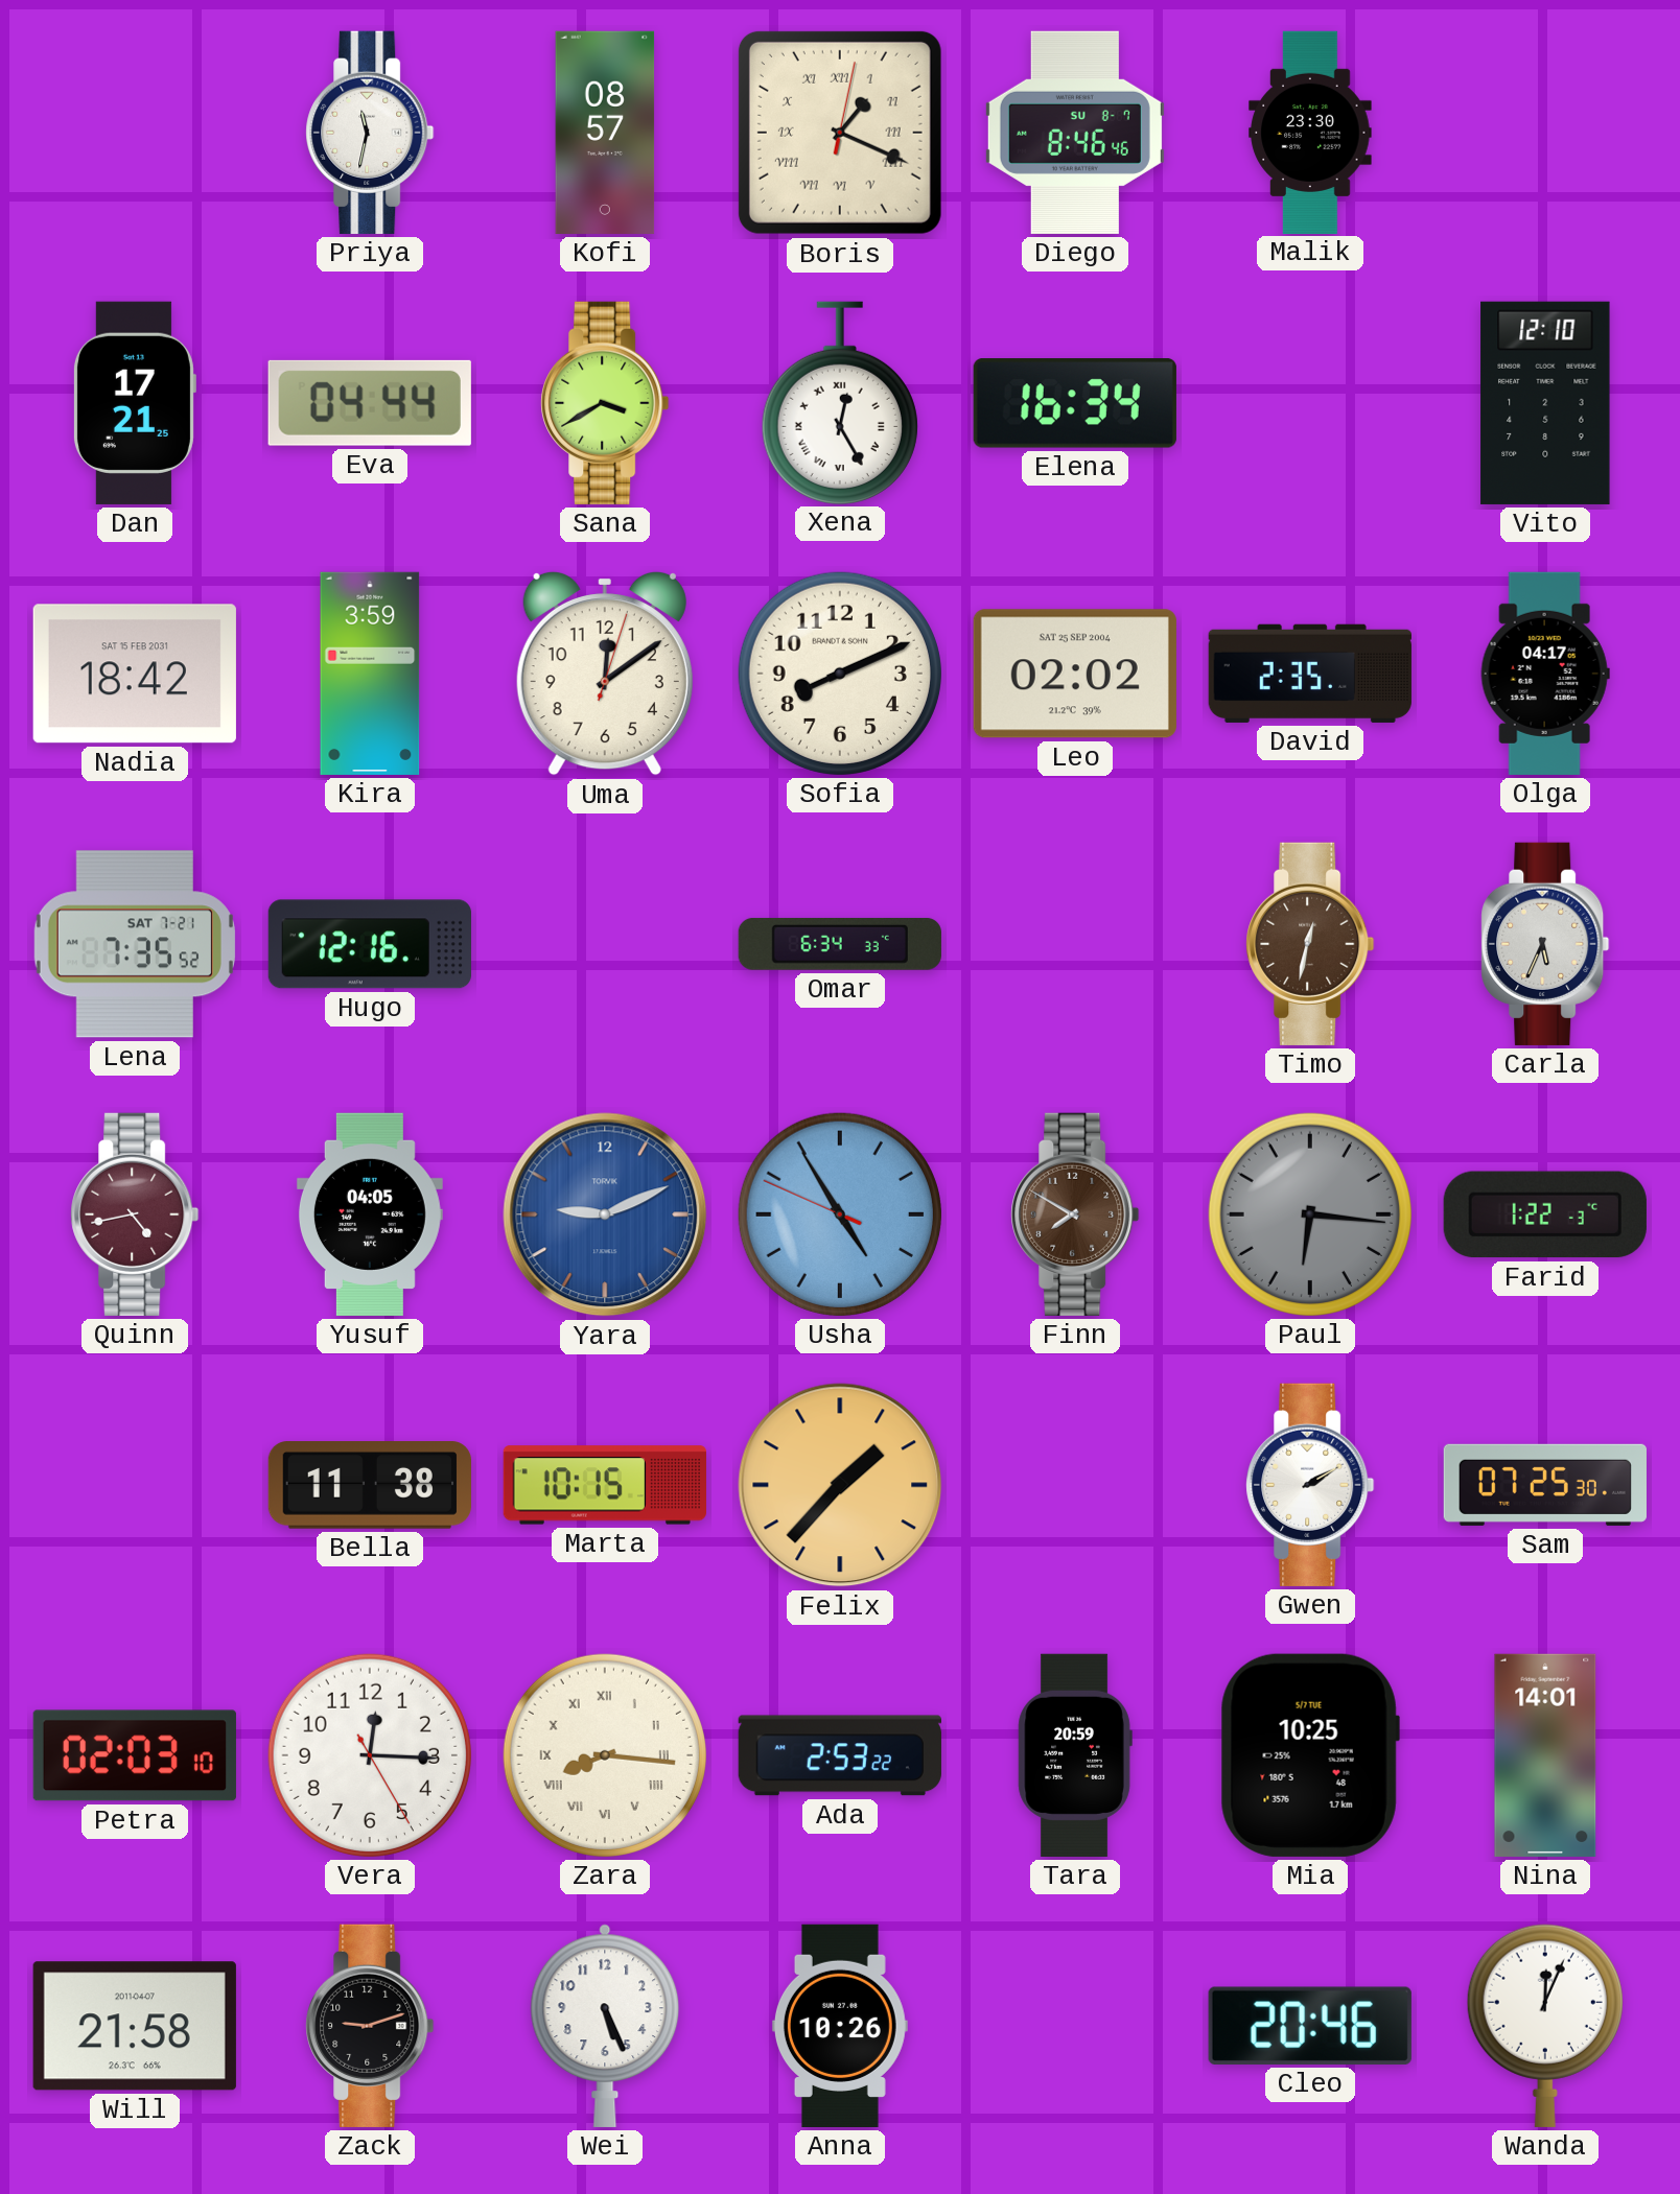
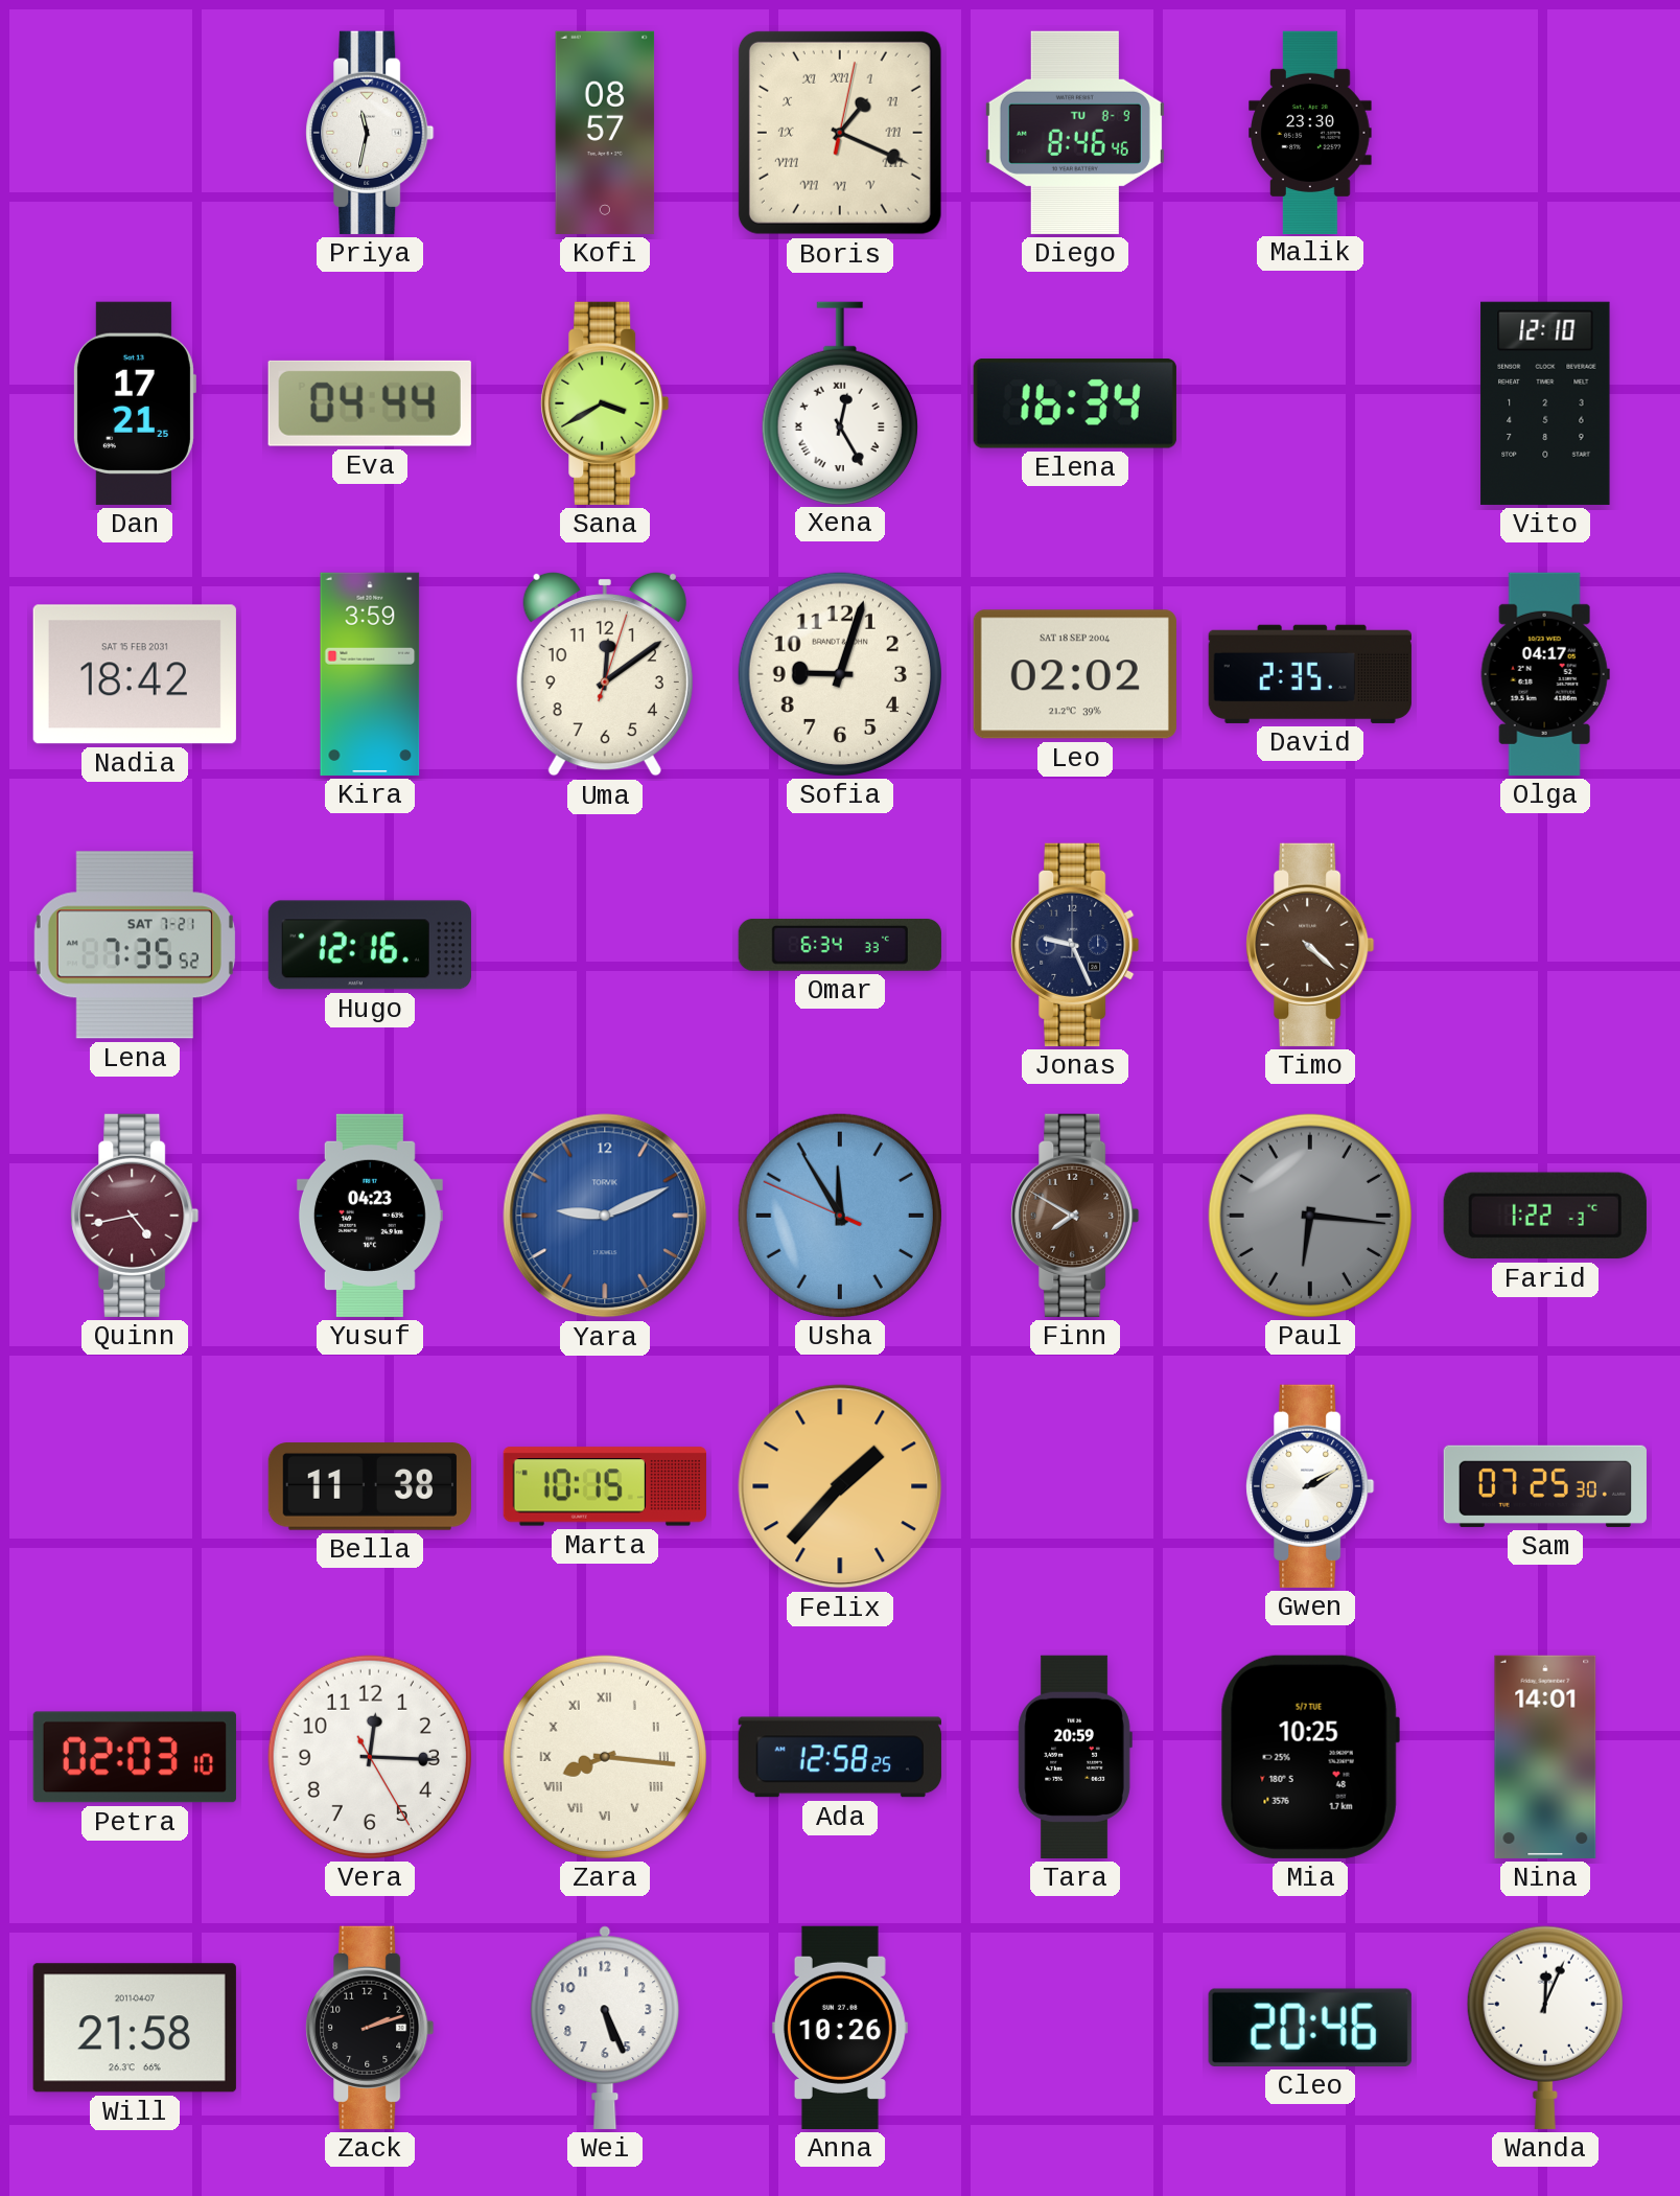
Diego date: SU 8-7 -> TU 8-9
Sofia: 8:11 -> 9:03
Leo date: SAT 25 SEP 2004 -> SAT 18 SEP 2004
Jonas: none -> 9:26
Timo: 12:32 -> 4:22
Carla: 5:34 -> none
Yusuf: 04:05 -> 04:23
Usha: 4:54 -> 11:54
Ada: 2:53 -> 12:58
Zack: 9:12 -> 2:12
